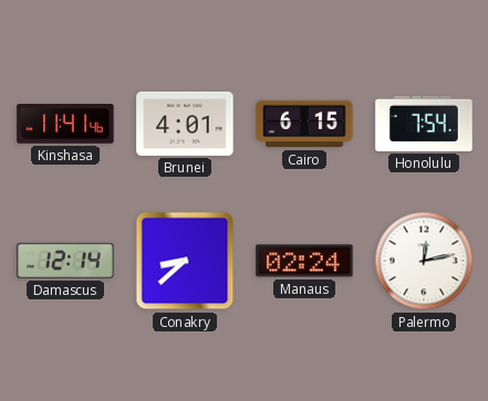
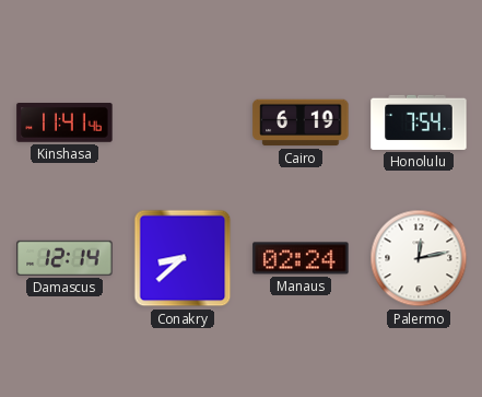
Brunei: 4:01 -> none
Cairo: 6:15 -> 6:19
